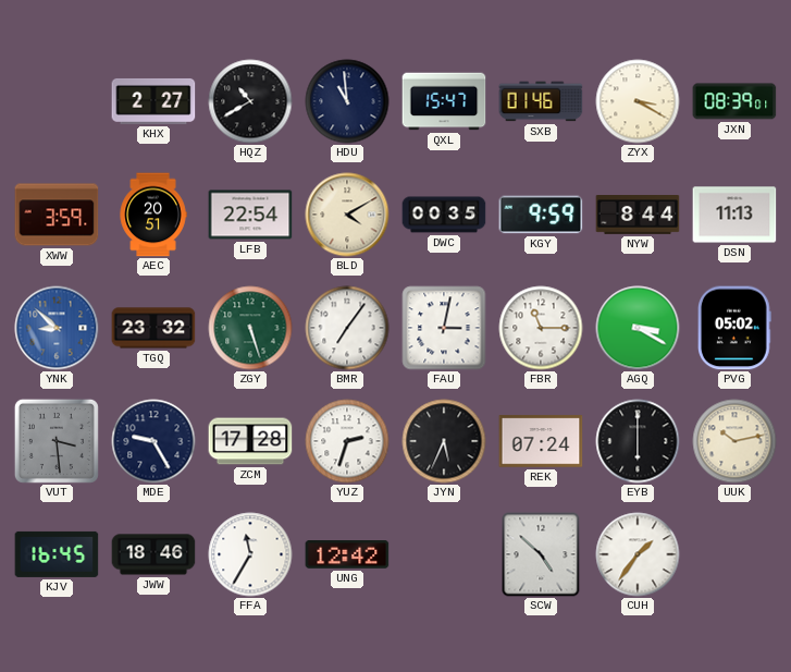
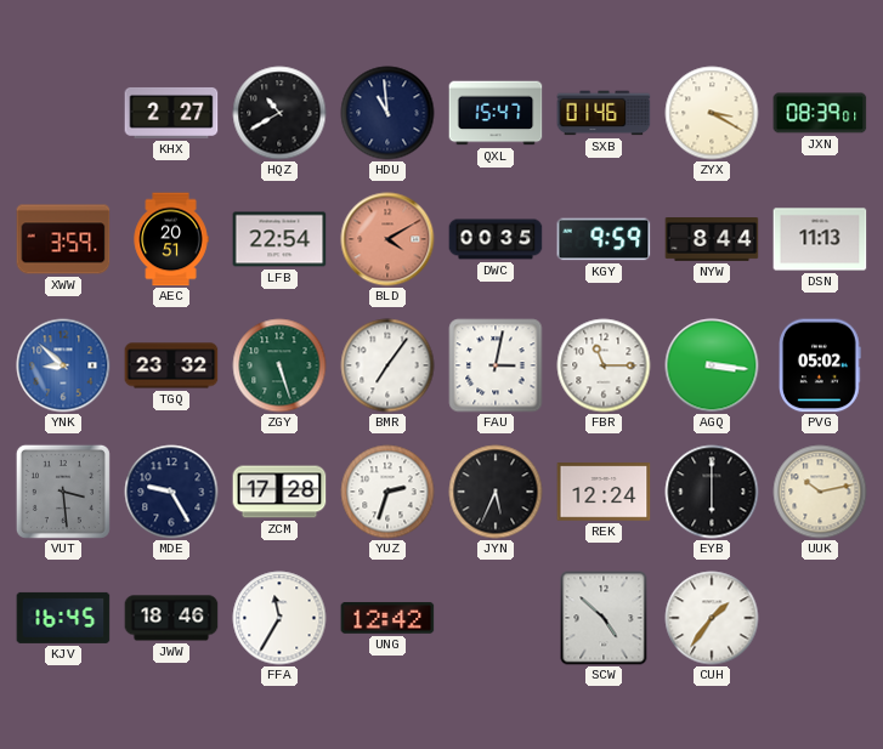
BLD dial: cream -> salmon
AGQ: 3:20 -> 3:16
REK: 07:24 -> 12:24
